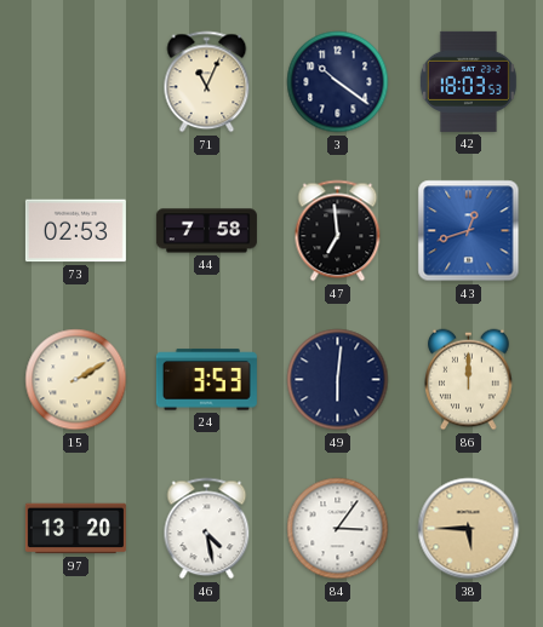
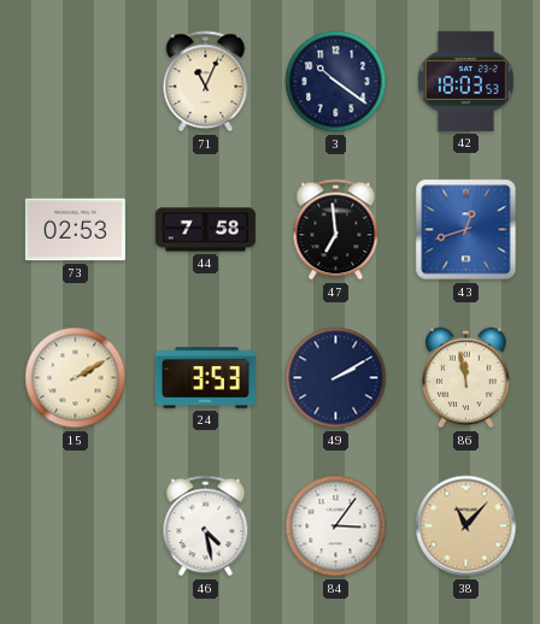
49: 6:01 -> 2:10
86: 12:00 -> 11:58
97: 13:20 -> none
38: 5:45 -> 11:07
